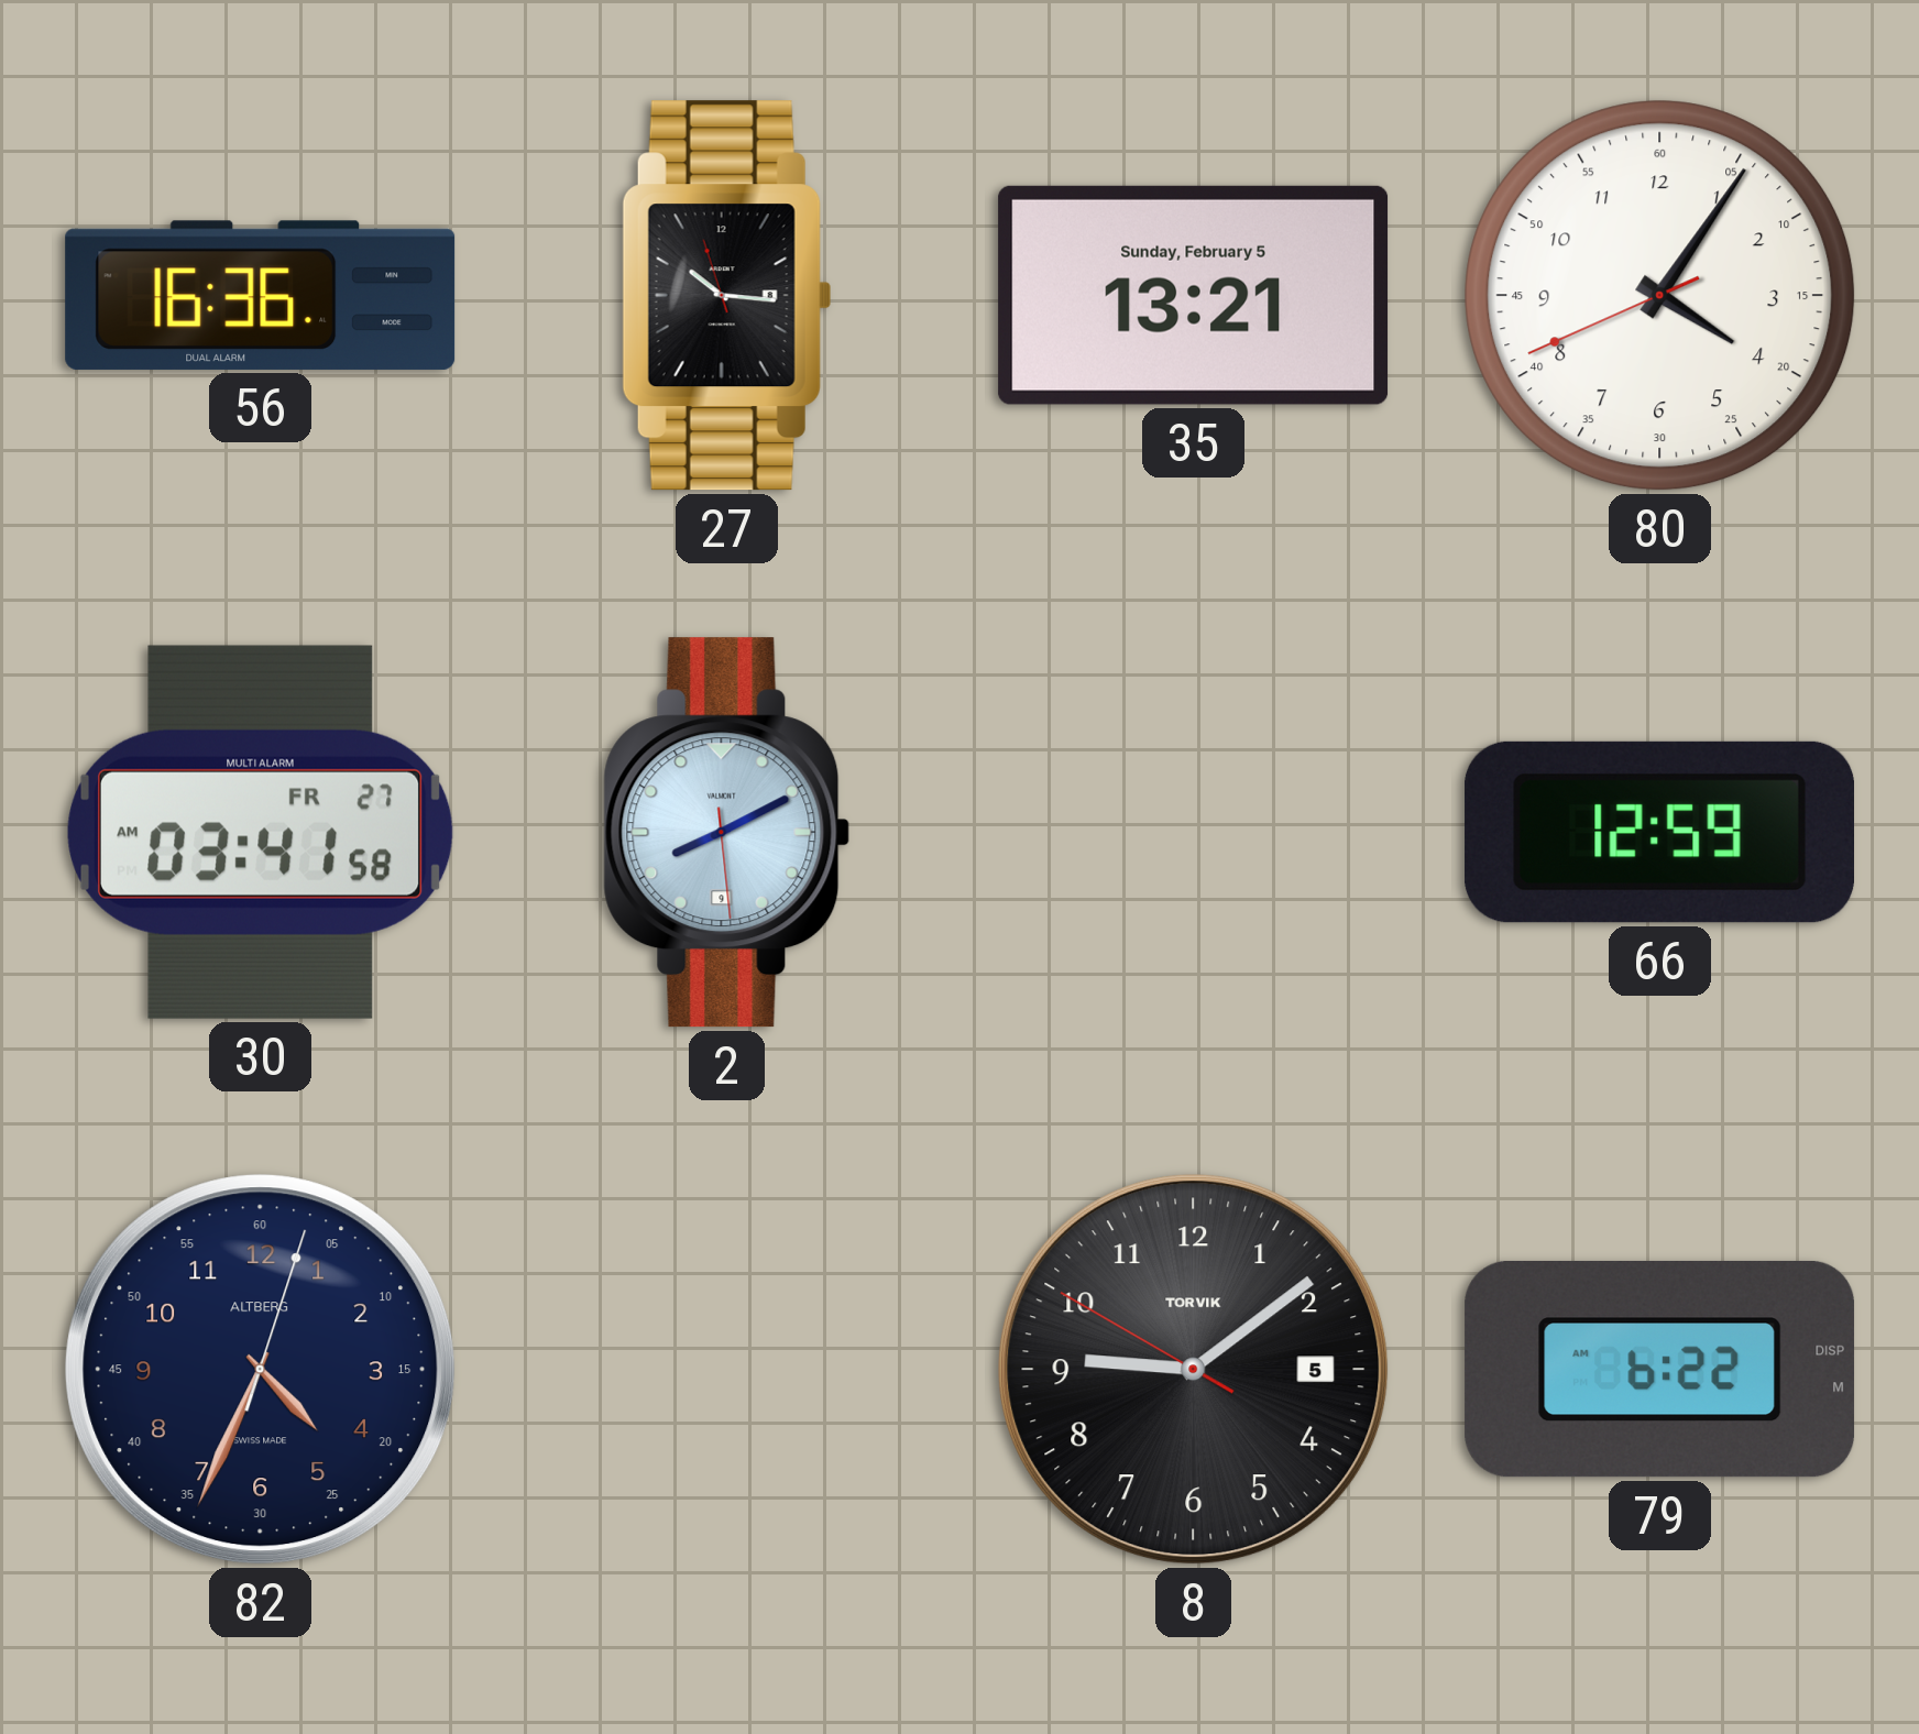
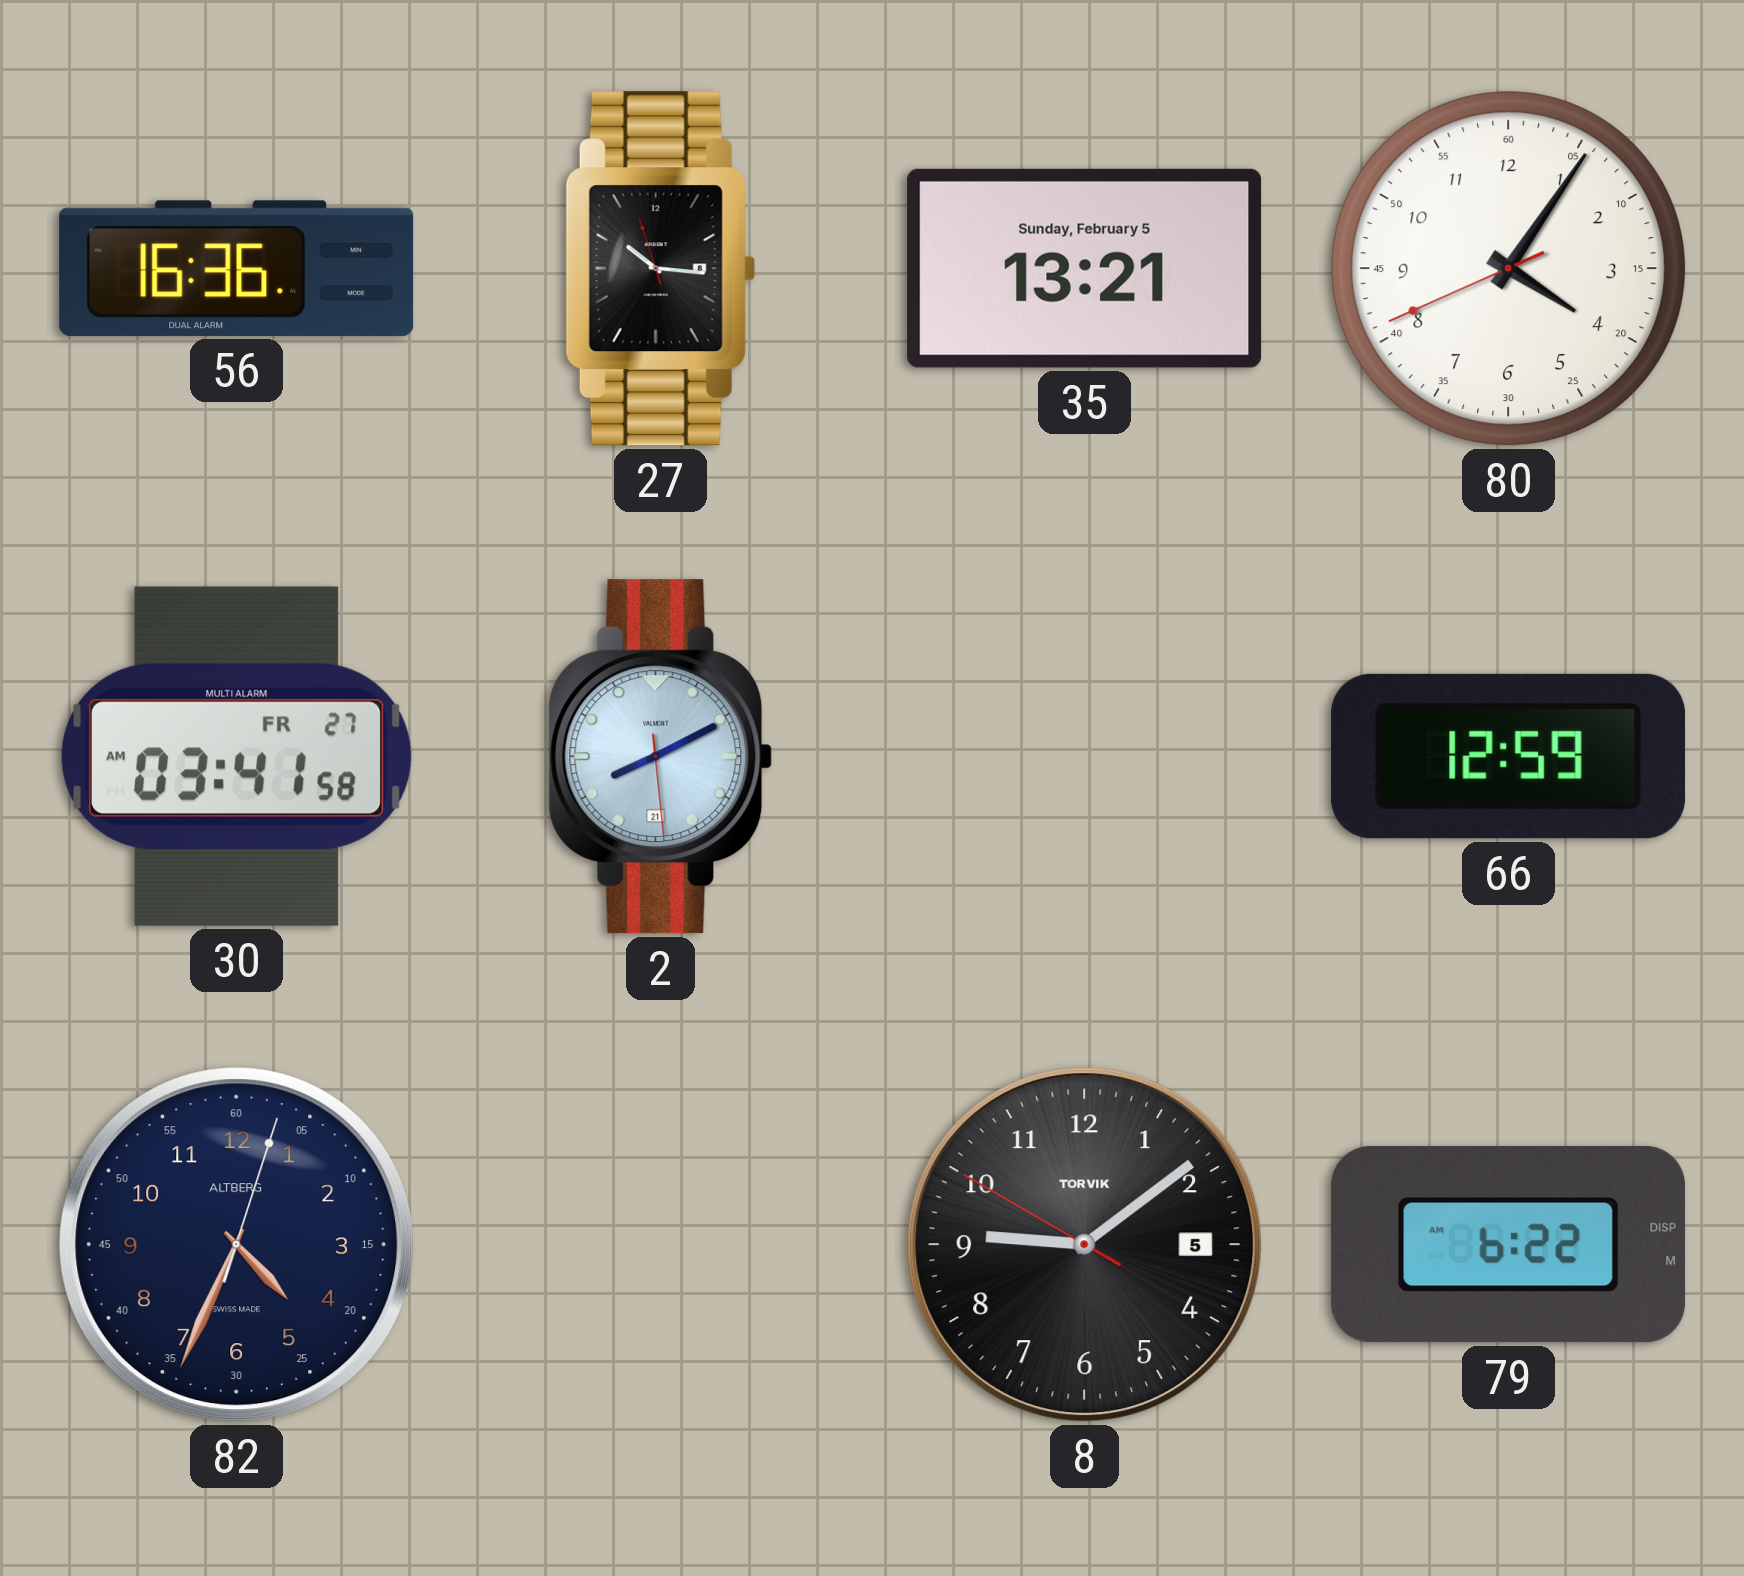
2 date: 9 -> 21
